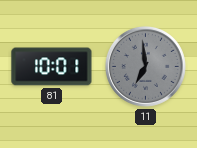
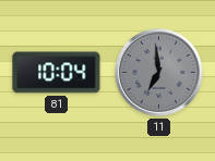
81: 10:01 -> 10:04
